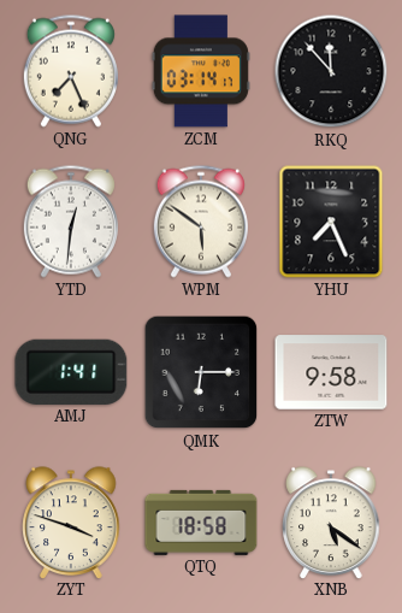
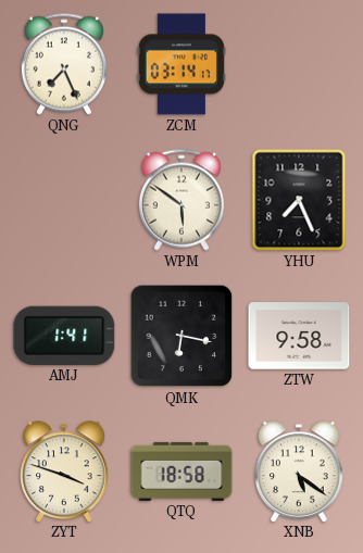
RKQ: 11:53 -> none
YTD: 12:31 -> none
QMK: 6:15 -> 6:17
